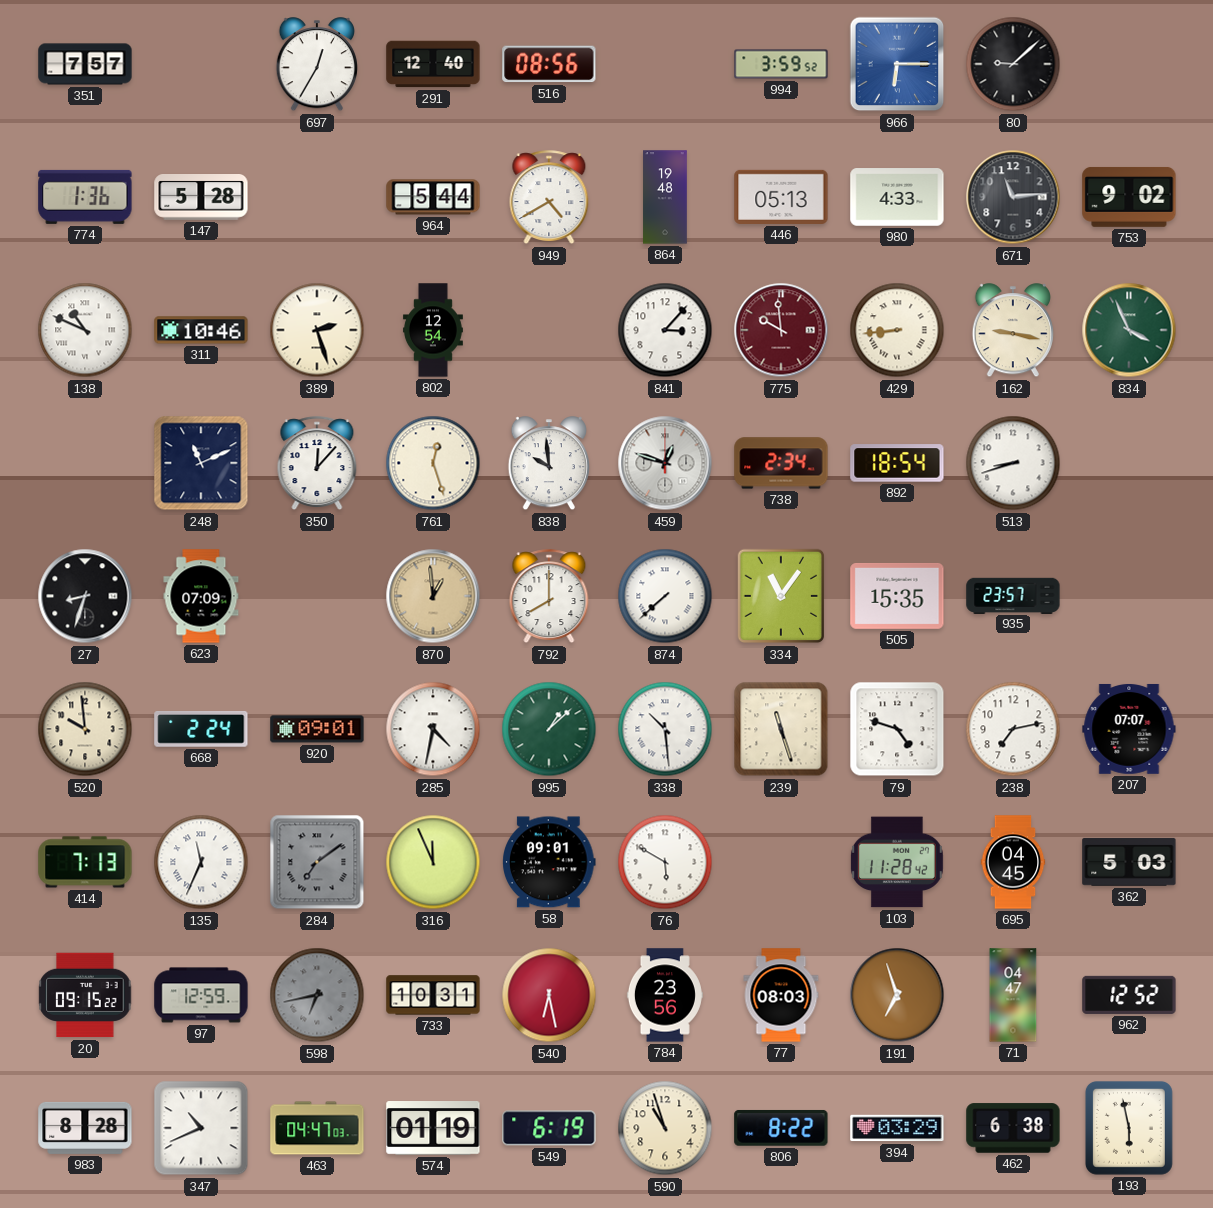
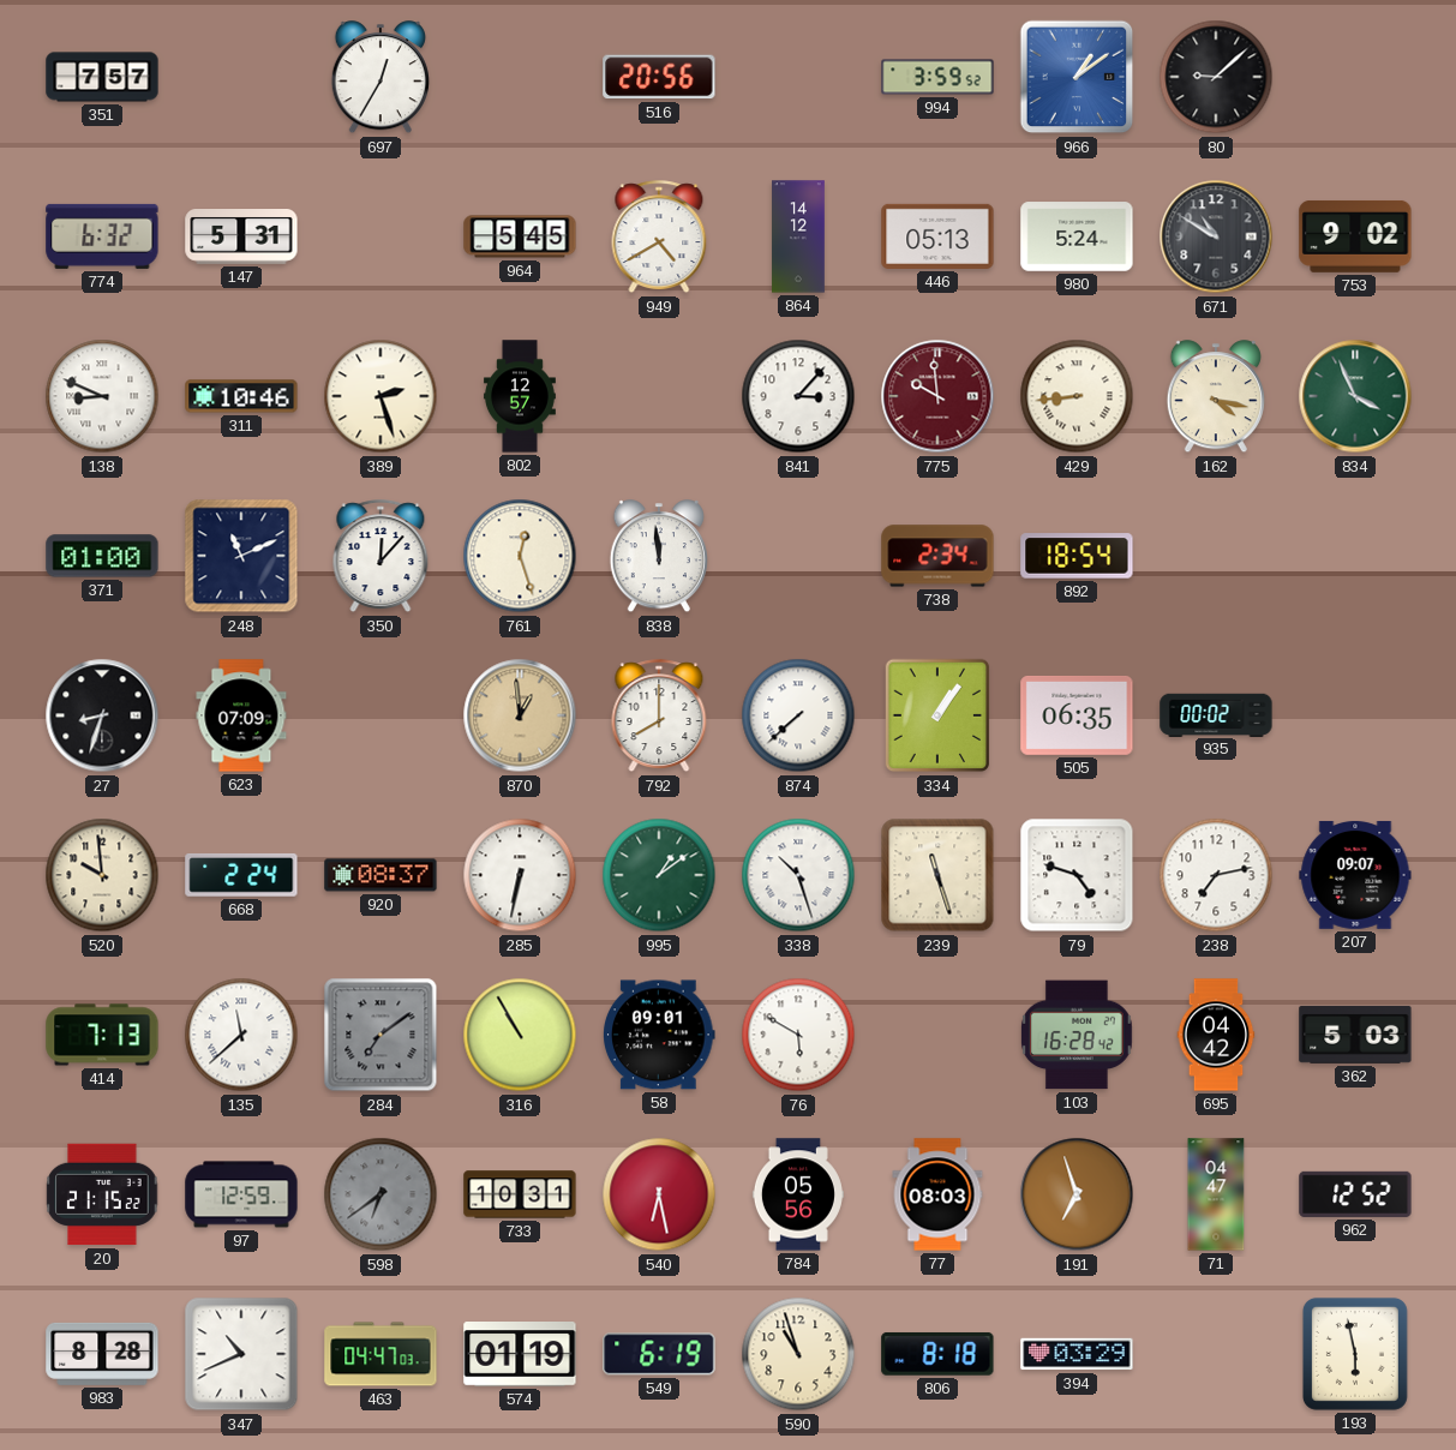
291: 12:40 -> none
516: 08:56 -> 20:56
966: 6:15 -> 1:09
774: 1:36 -> 6:32
147: 5:28 -> 5:31
964: 5:44 -> 5:45
864: 19:48 -> 14:12
980: 4:33 -> 5:24
671: 11:14 -> 10:50
138: 10:49 -> 8:49
802: 12:54 -> 12:57
162: 9:17 -> 4:17
371: none -> 01:00
838: 9:59 -> 11:59
459: 12:48 -> none
513: 8:42 -> none
334: 11:06 -> 1:06
505: 15:35 -> 06:35
935: 23:57 -> 00:02
920: 09:01 -> 08:37
285: 4:32 -> 6:32
995: 1:08 -> 1:09
338: 10:29 -> 10:27
207: 07:07 -> 09:07
135: 11:34 -> 11:38
316: 11:56 -> 10:55
103: 11:28 -> 16:28
695: 04:45 -> 04:42
20: 09:15 -> 21:15
598: 6:43 -> 6:39
784: 23:56 -> 05:56
806: 8:22 -> 8:18
462: 6:38 -> none
